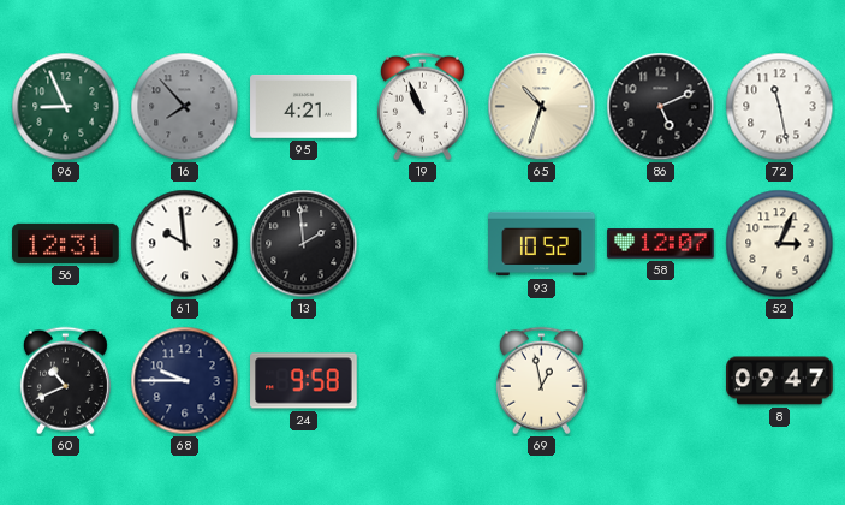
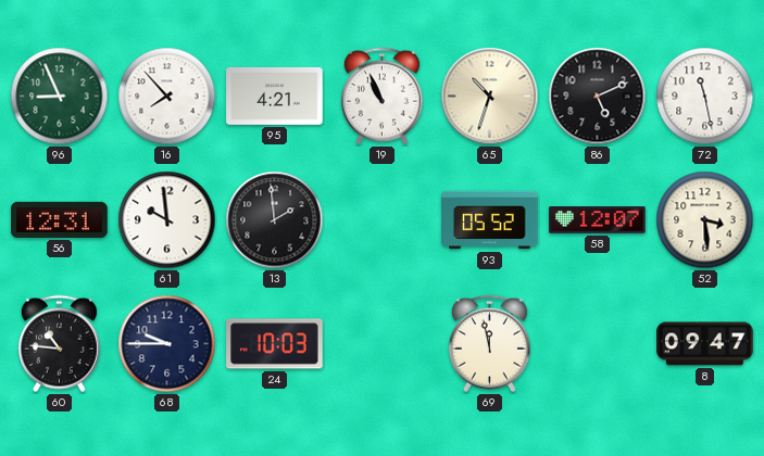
16 dial: grey -> white
93: 10:52 -> 05:52
52: 3:04 -> 3:29
60: 10:41 -> 10:46
24: 9:58 -> 10:03
69: 12:58 -> 11:58
